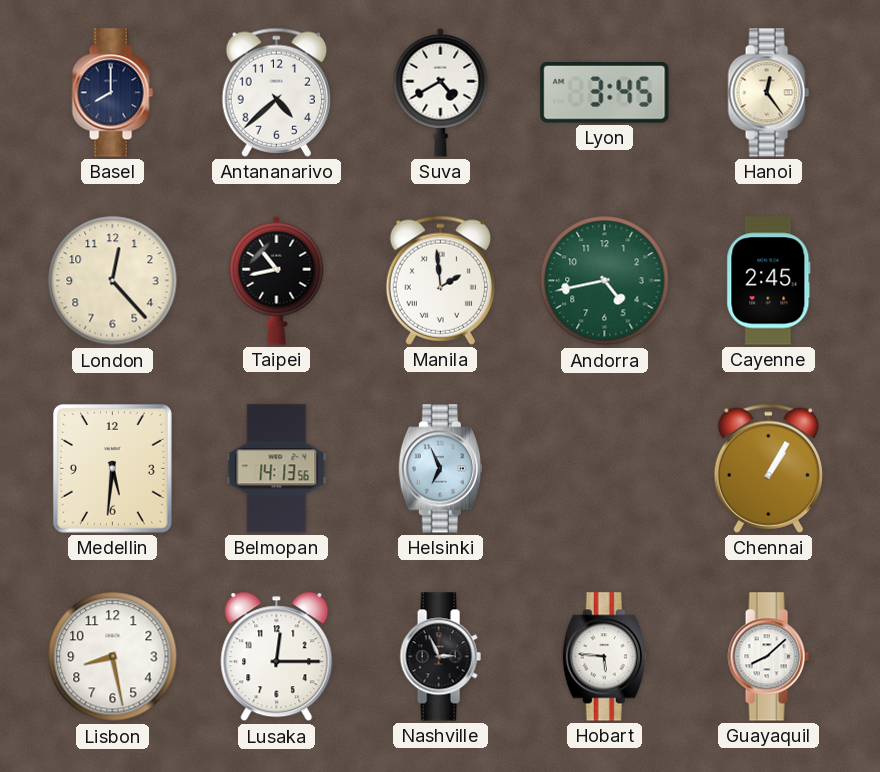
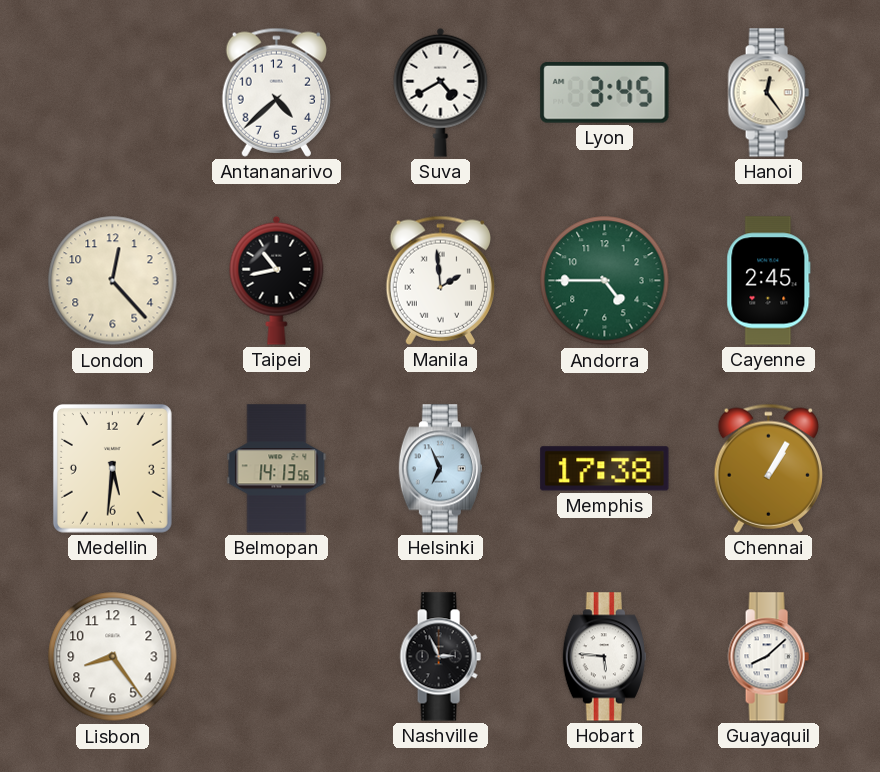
Basel: 8:00 -> none
Andorra: 4:43 -> 4:45
Memphis: none -> 17:38
Lisbon: 8:28 -> 8:24
Lusaka: 12:15 -> none
